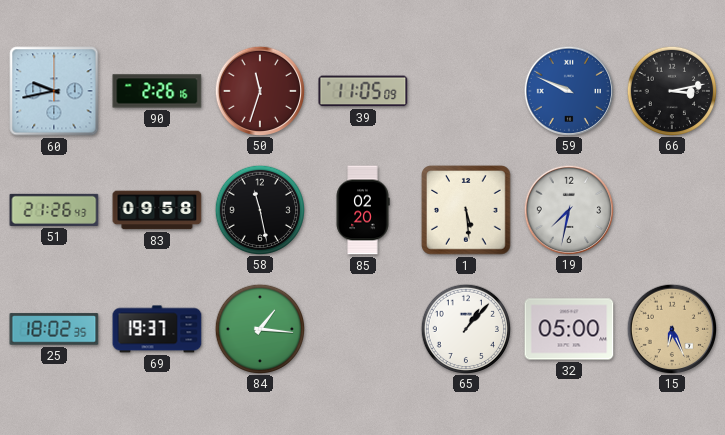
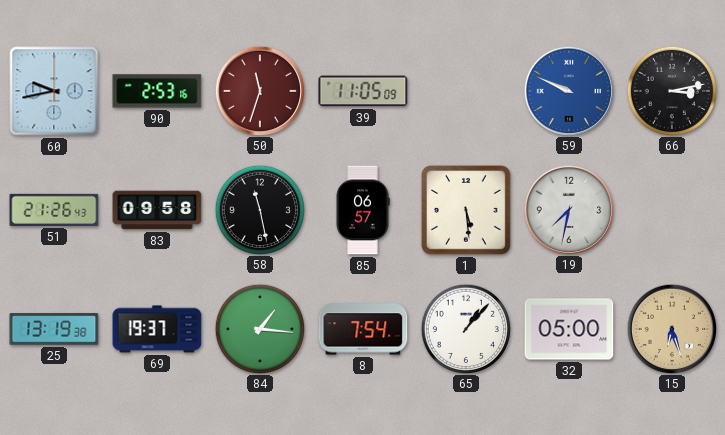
90: 2:26 -> 2:53
85: 02:20 -> 06:57
25: 18:02 -> 13:19
8: none -> 7:54
15: 6:26 -> 6:27
